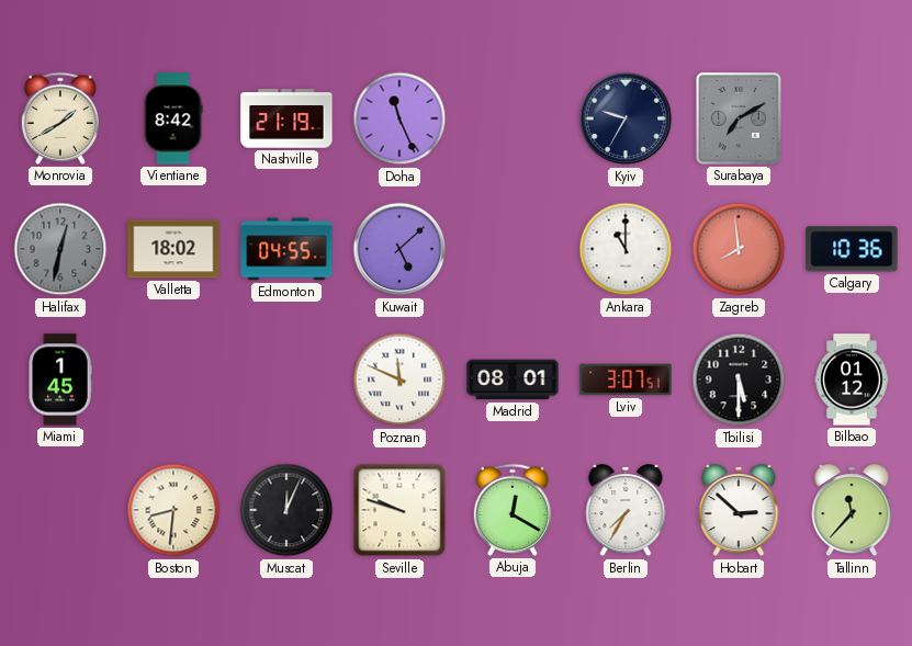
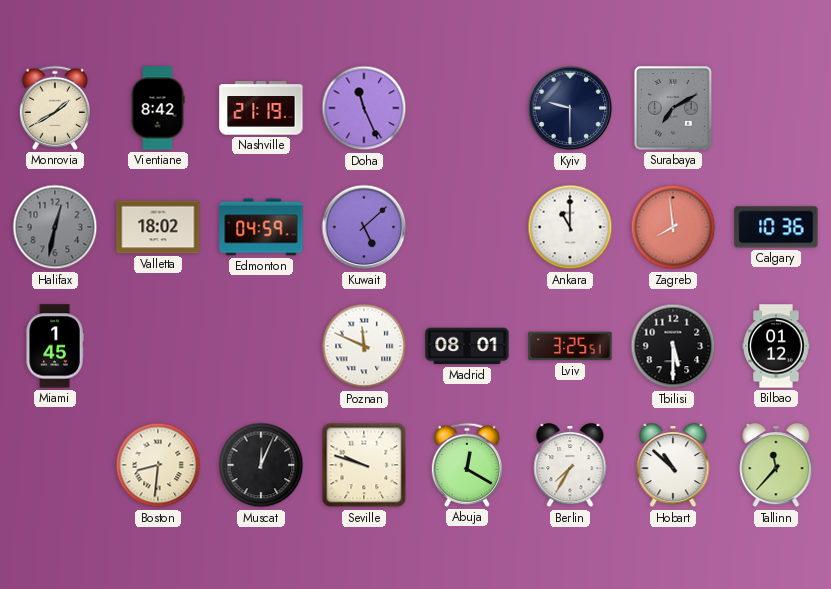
Kyiv: 9:35 -> 9:30
Edmonton: 04:55 -> 04:59
Lviv: 3:07 -> 3:25
Hobart: 2:52 -> 10:52
